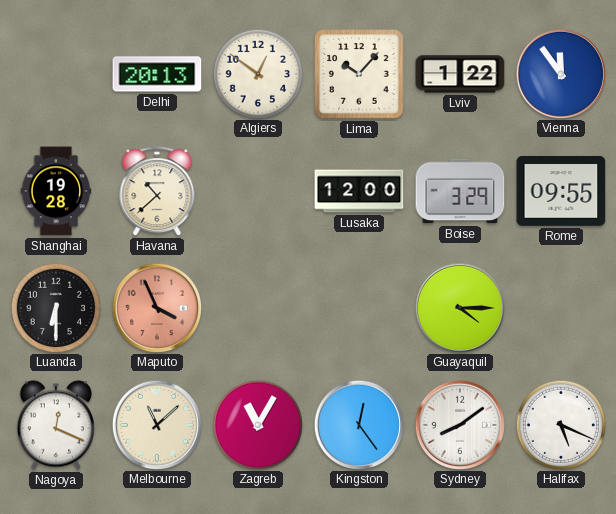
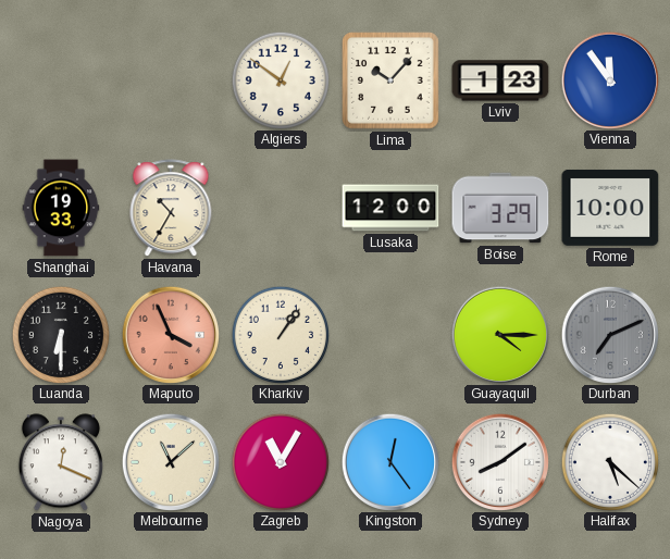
Delhi: 20:13 -> none
Lviv: 1:22 -> 1:23
Shanghai: 19:28 -> 19:33
Havana: 10:38 -> 10:35
Rome: 09:55 -> 10:00
Kharkiv: none -> 1:06
Durban: none -> 7:11
Halifax: 5:19 -> 5:22
